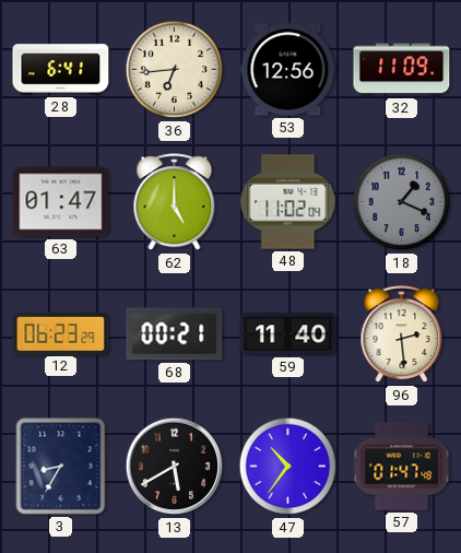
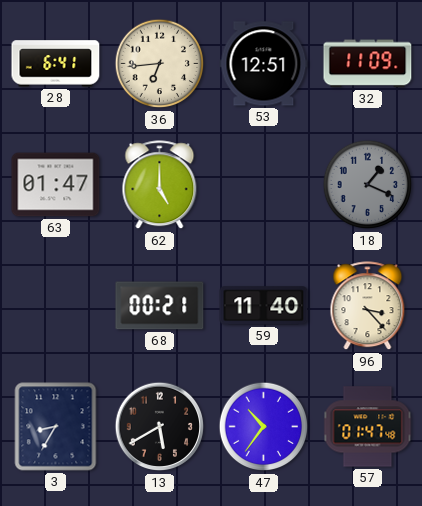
53: 12:56 -> 12:51
48: 11:02 -> none
12: 06:23 -> none
96: 2:29 -> 3:23
